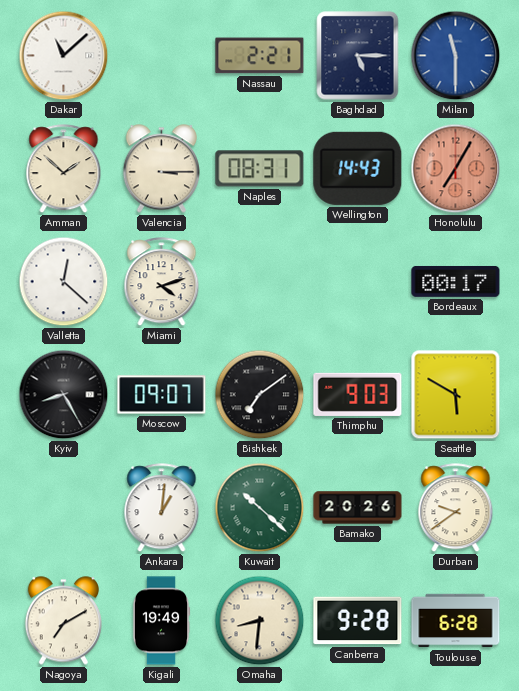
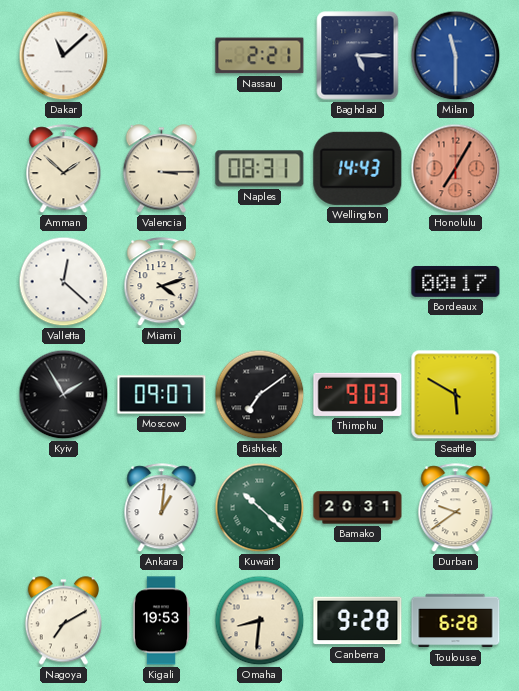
Kyiv: 8:25 -> 1:55
Bamako: 20:26 -> 20:31
Kigali: 19:49 -> 19:53
